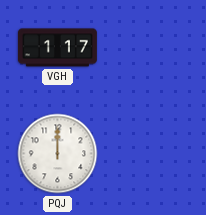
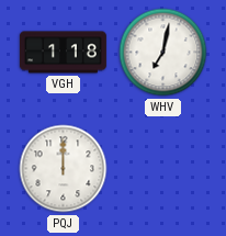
VGH: 1:17 -> 1:18
WHV: none -> 7:02
